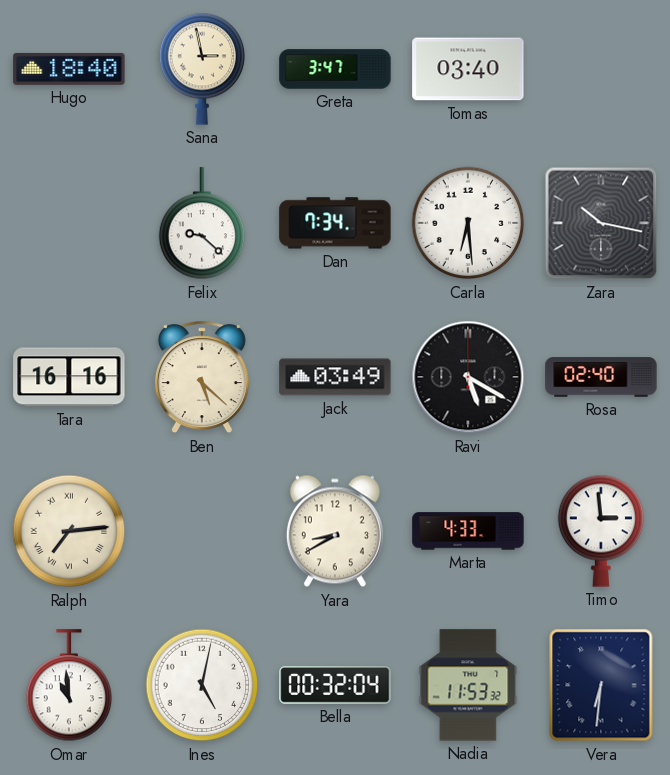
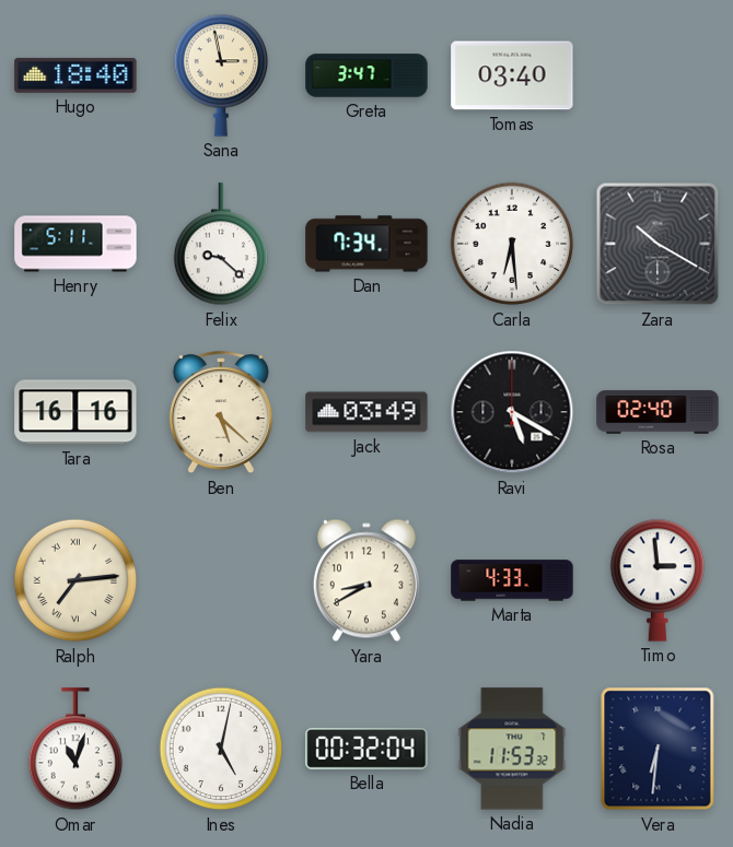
Henry: none -> 5:11
Zara: 10:17 -> 10:20
Omar: 10:59 -> 11:03
